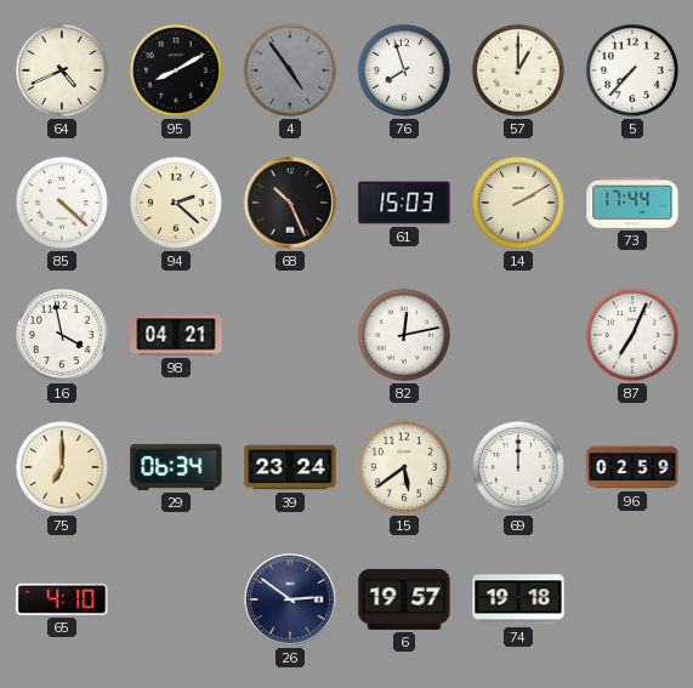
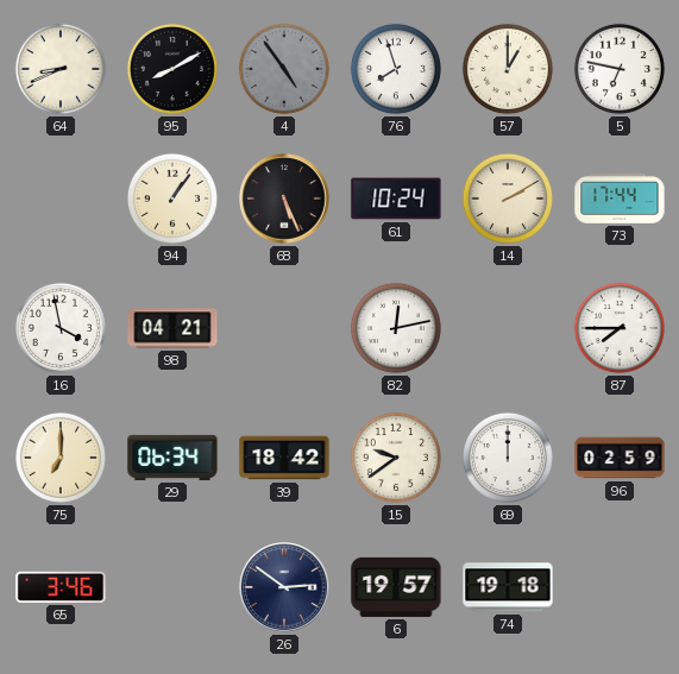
64: 4:41 -> 8:41
5: 7:37 -> 6:47
85: 4:22 -> none
94: 2:22 -> 1:06
68: 10:26 -> 5:26
61: 15:03 -> 10:24
87: 7:04 -> 7:45
39: 23:24 -> 18:42
15: 5:39 -> 9:39
65: 4:10 -> 3:46
